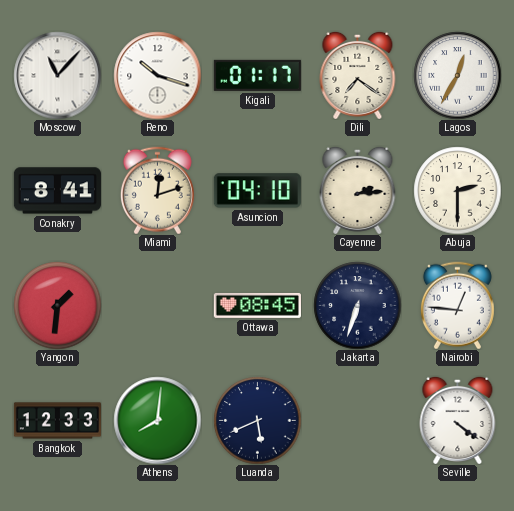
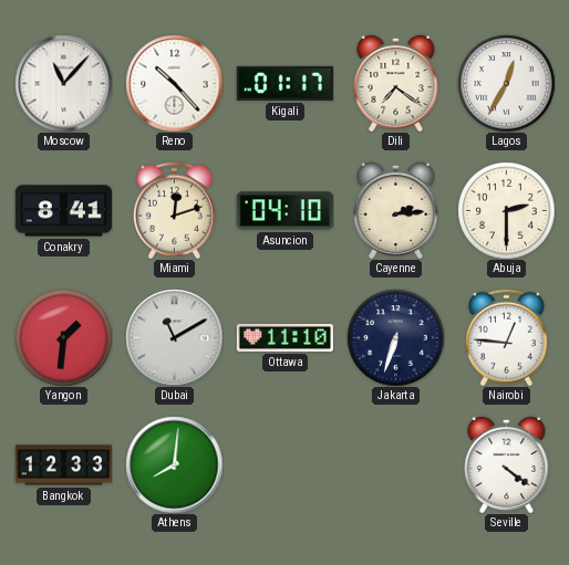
Reno: 10:18 -> 10:23
Dubai: none -> 11:10
Ottawa: 08:45 -> 11:10
Luanda: 5:41 -> none
